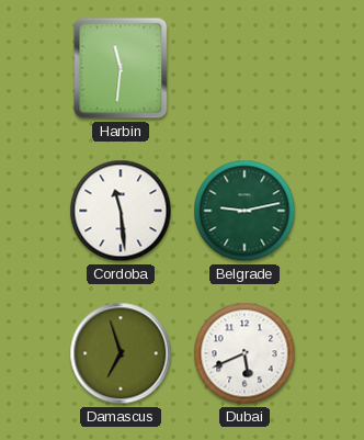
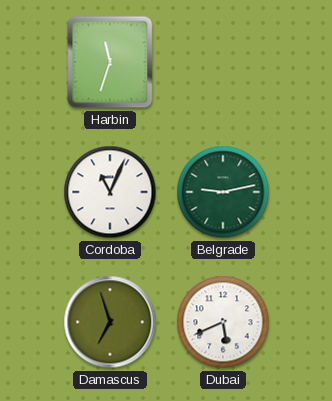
Harbin: 11:31 -> 11:33
Cordoba: 11:29 -> 11:04
